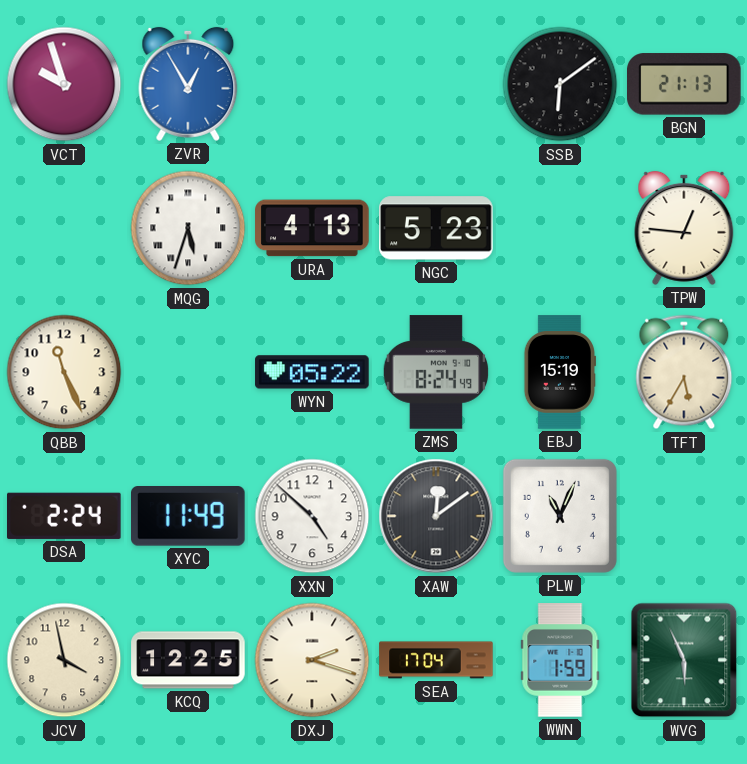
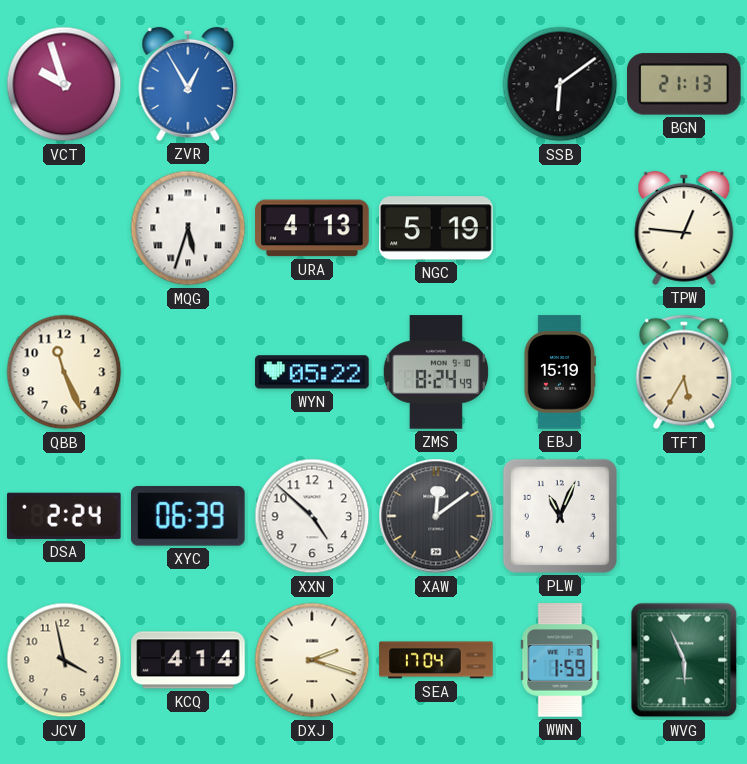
NGC: 5:23 -> 5:19
XYC: 11:49 -> 06:39
KCQ: 12:25 -> 4:14
